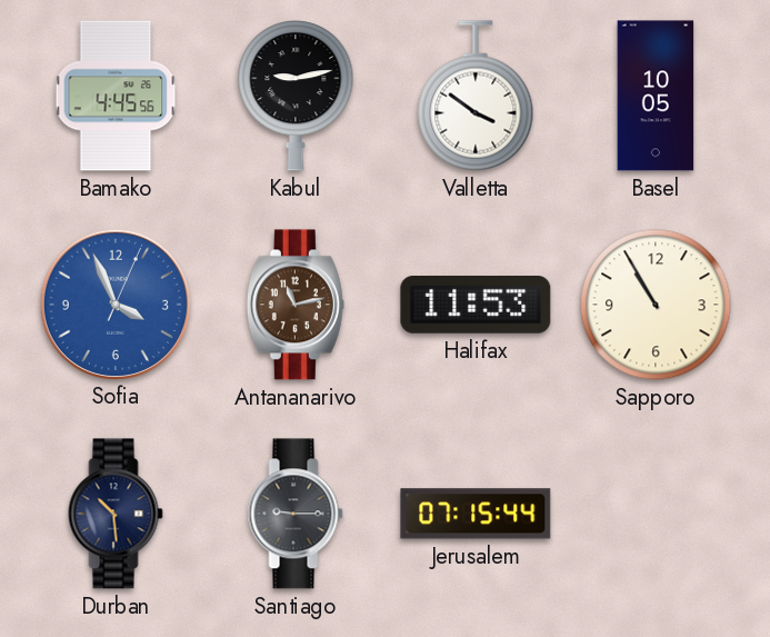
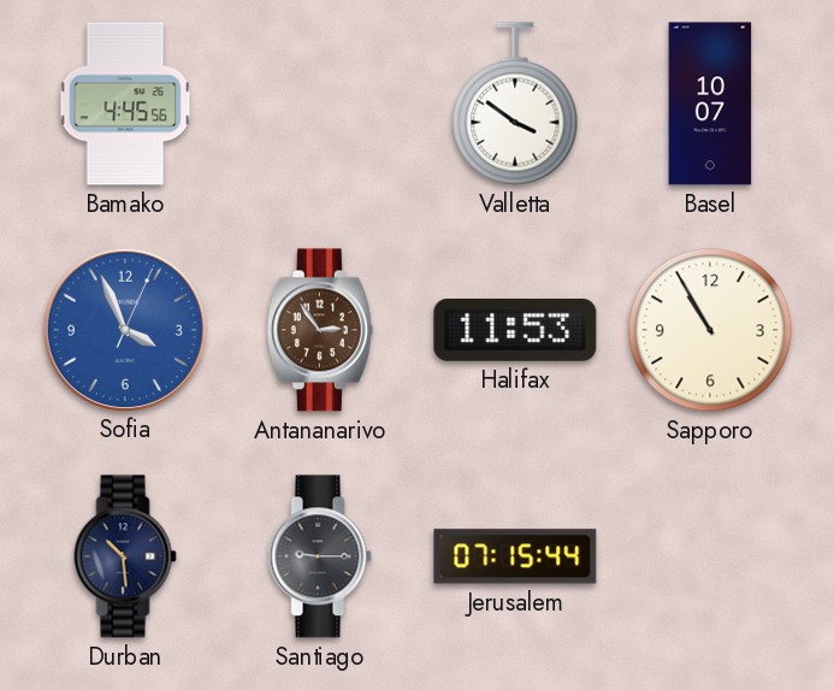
Kabul: 9:13 -> none
Basel: 10:05 -> 10:07
Antananarivo: 11:13 -> 2:54
